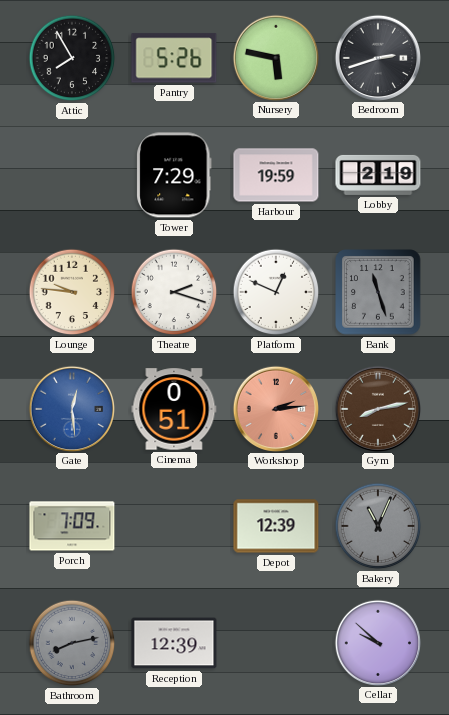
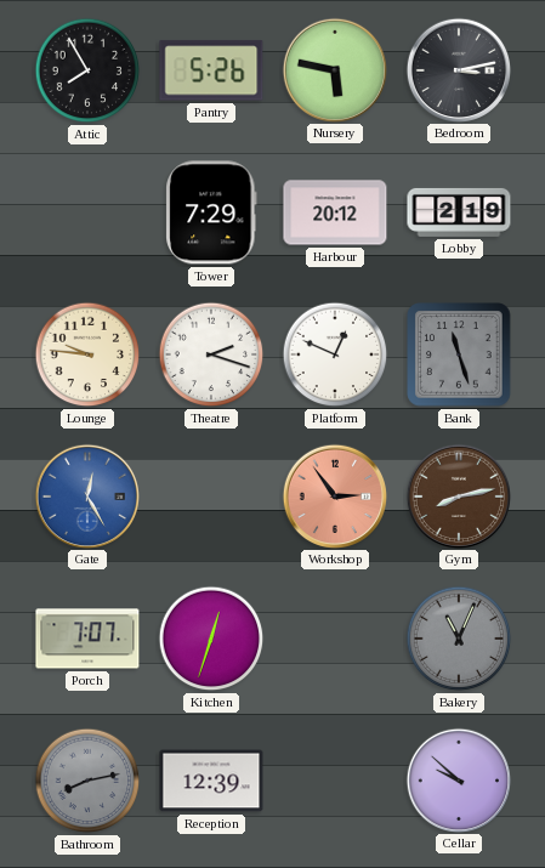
Bedroom: 2:42 -> 3:13
Harbour: 19:59 -> 20:12
Gate: 12:29 -> 12:25
Cinema: 0:51 -> none
Workshop: 2:14 -> 2:54
Porch: 7:09 -> 7:07
Kitchen: none -> 12:33
Depot: 12:39 -> none
